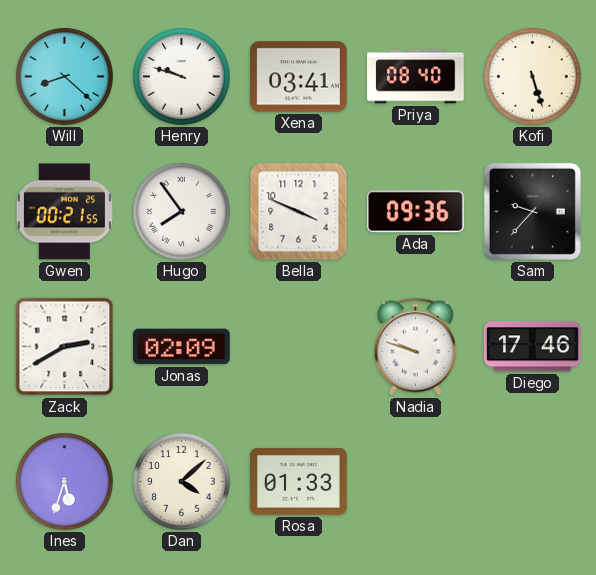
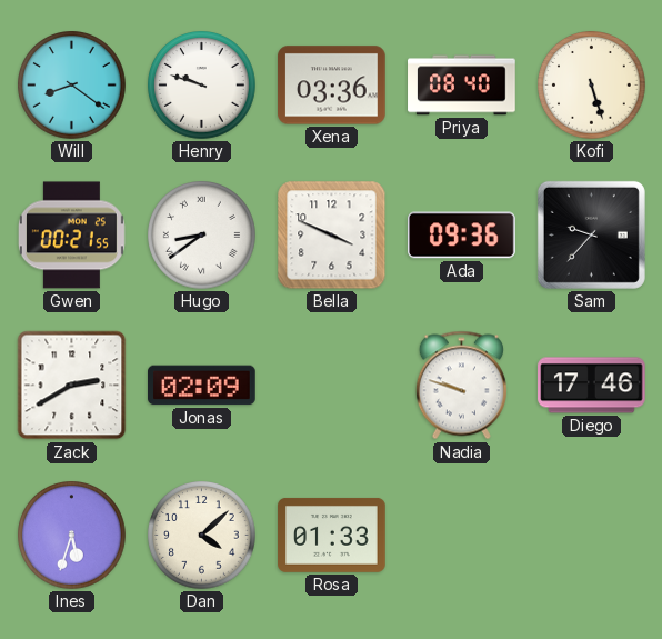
Will: 8:22 -> 8:21
Xena: 03:41 -> 03:36
Hugo: 7:54 -> 8:39
